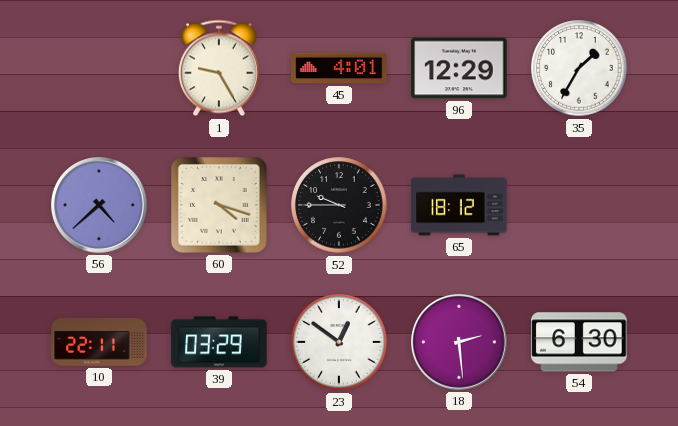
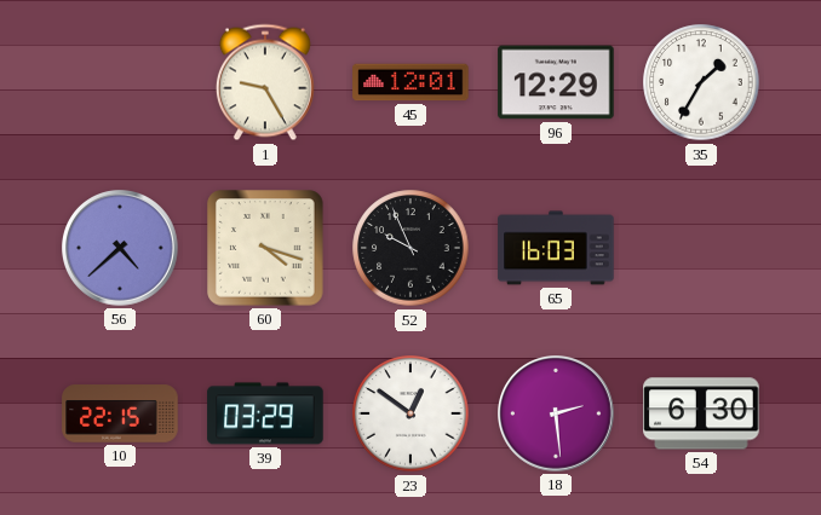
45: 4:01 -> 12:01
52: 9:45 -> 9:56
65: 18:12 -> 16:03
10: 22:11 -> 22:15
